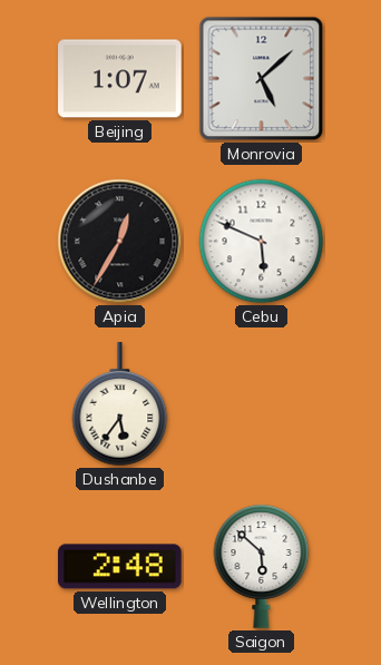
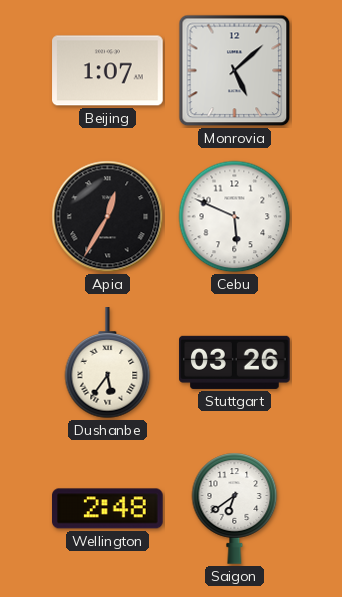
Stuttgart: none -> 03:26
Saigon: 5:52 -> 6:39
